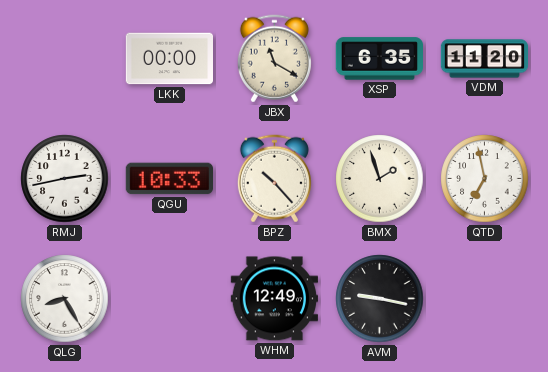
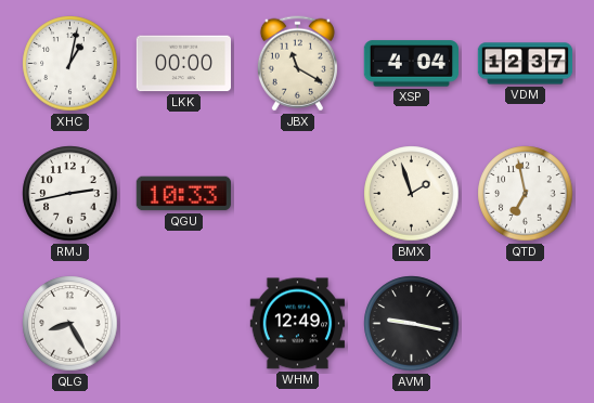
XHC: none -> 1:02
XSP: 6:35 -> 4:04
VDM: 11:20 -> 12:37
BPZ: 10:23 -> none
